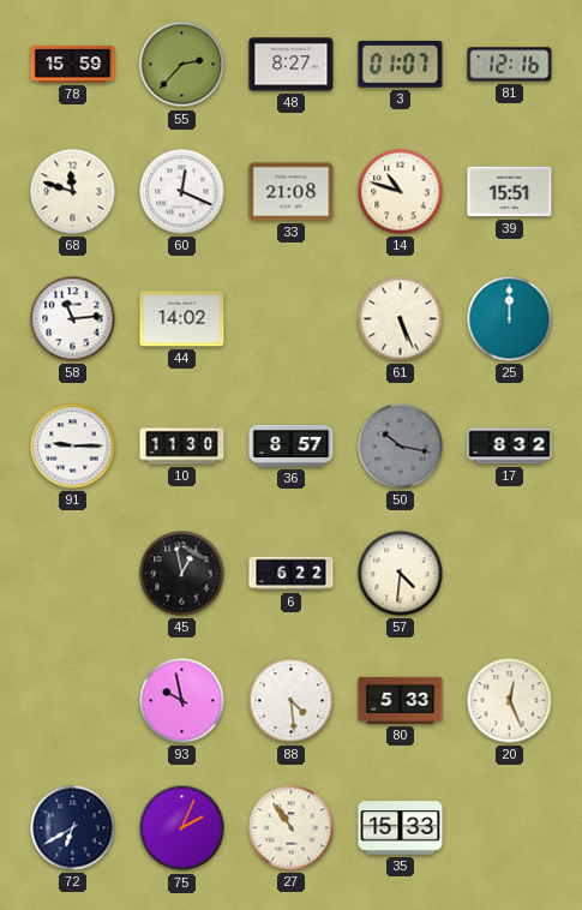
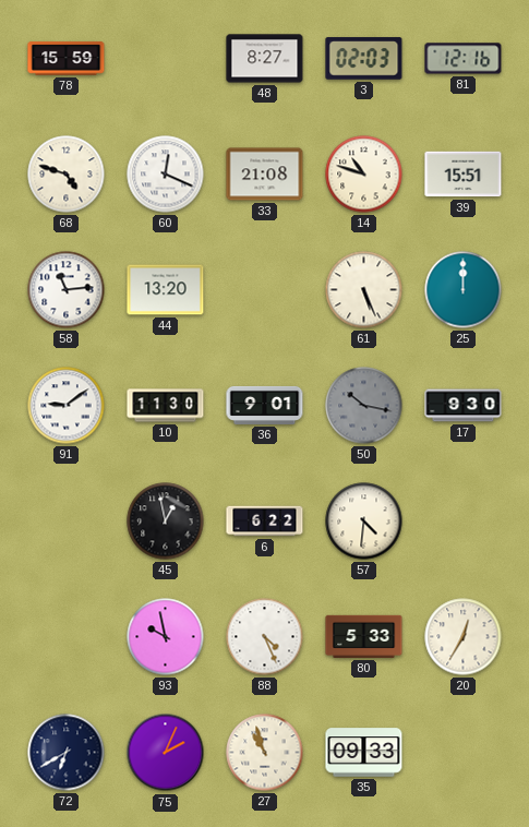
55: 2:37 -> none
3: 01:07 -> 02:03
68: 11:48 -> 4:48
44: 14:02 -> 13:20
91: 9:15 -> 9:09
36: 8:57 -> 9:01
17: 8:32 -> 9:30
88: 4:29 -> 4:26
20: 12:26 -> 12:35
27: 10:54 -> 10:57
35: 15:33 -> 09:33
